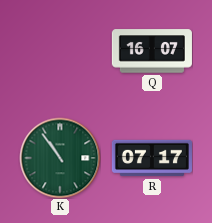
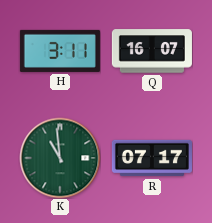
H: none -> 3:11
K: 10:54 -> 10:59
